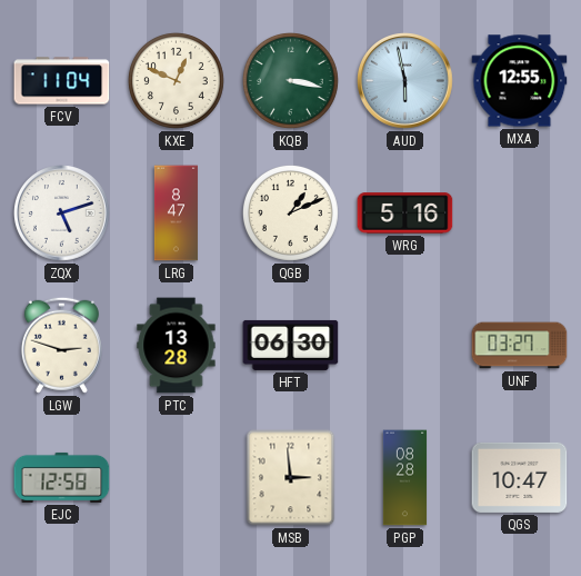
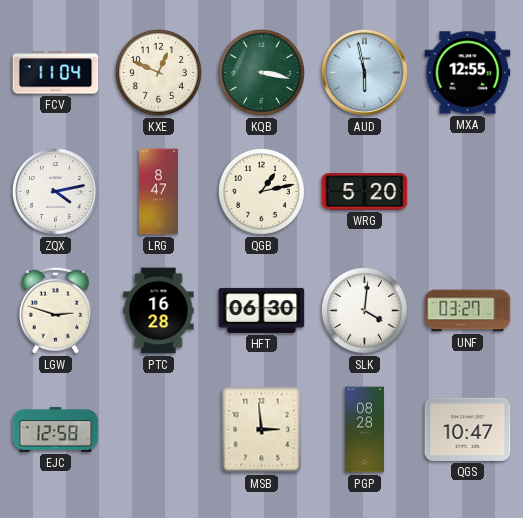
ZQX: 5:12 -> 4:13
QGB: 1:11 -> 1:13
WRG: 5:16 -> 5:20
PTC: 13:28 -> 16:28
SLK: none -> 4:01
